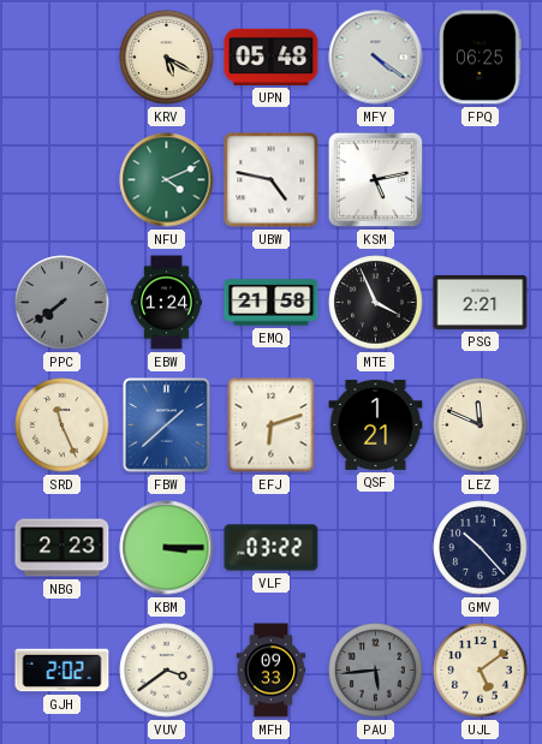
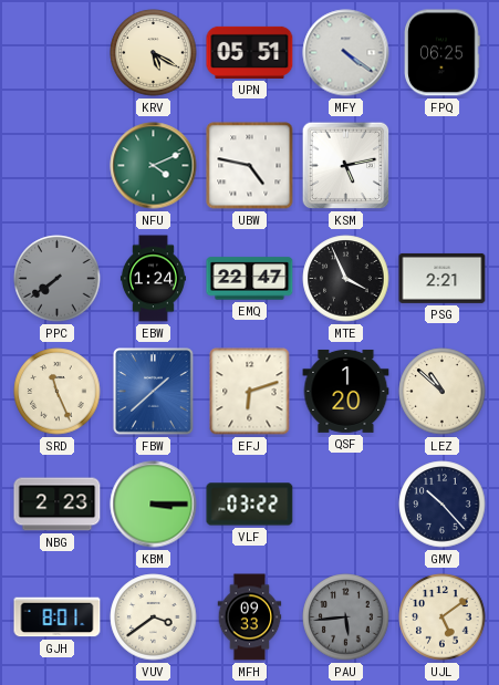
UPN: 05:48 -> 05:51
EMQ: 21:58 -> 22:47
QSF: 1:21 -> 1:20
LEZ: 11:49 -> 10:52
GJH: 2:02 -> 8:01
